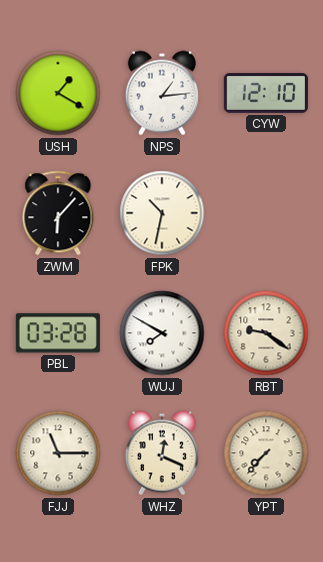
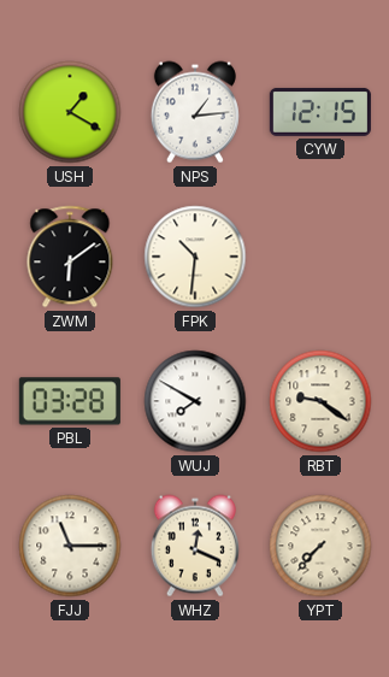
CYW: 12:10 -> 12:15
ZWM: 6:07 -> 6:09
FPK: 10:32 -> 10:31
